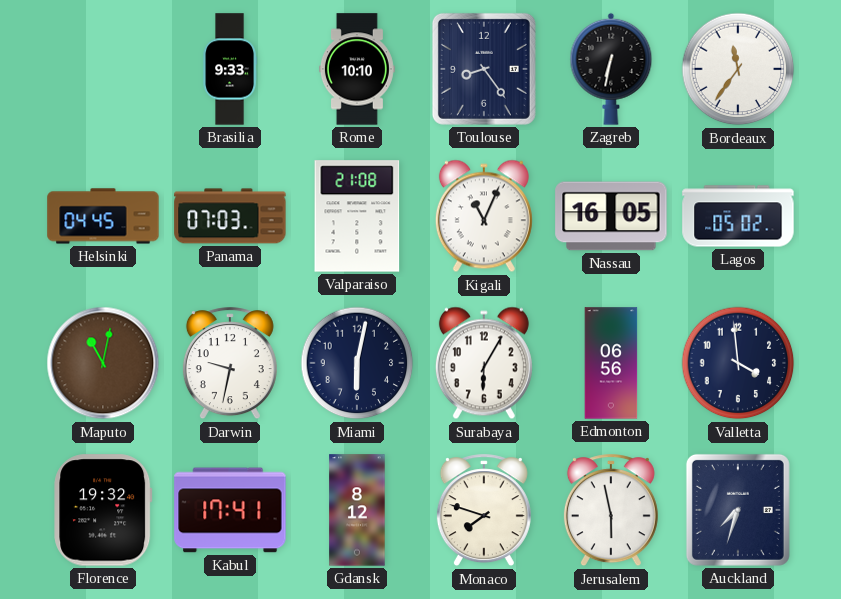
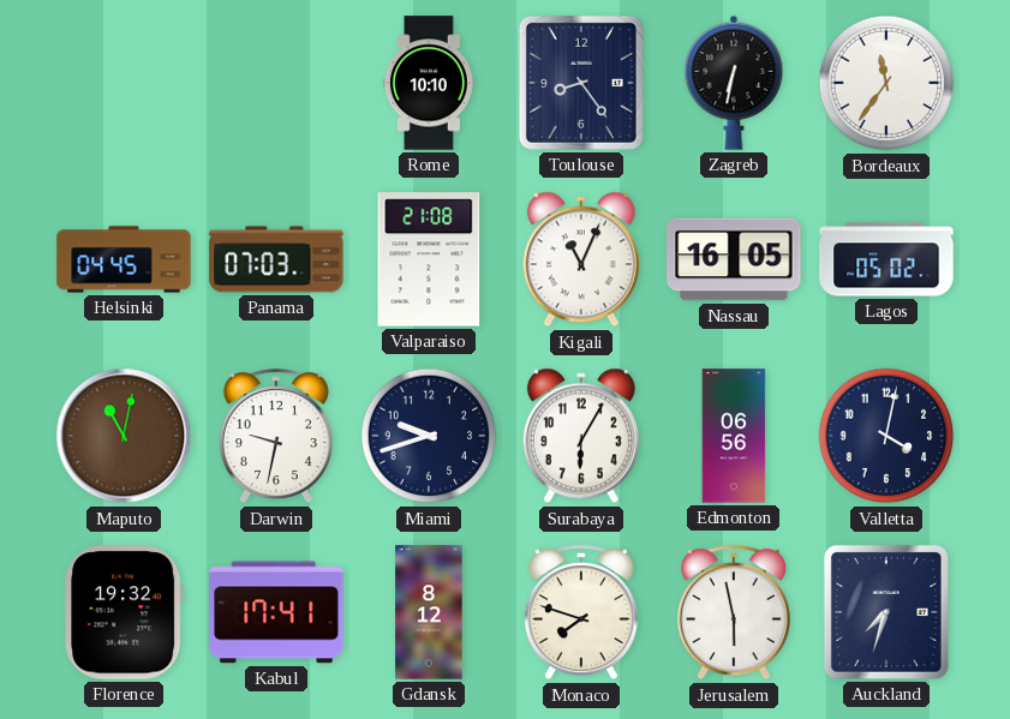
Brasilia: 9:33 -> none
Miami: 6:02 -> 9:42
Valletta: 3:59 -> 4:02
